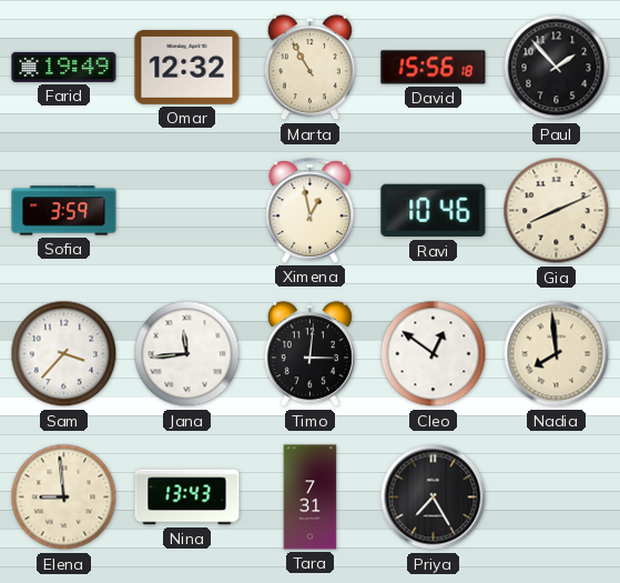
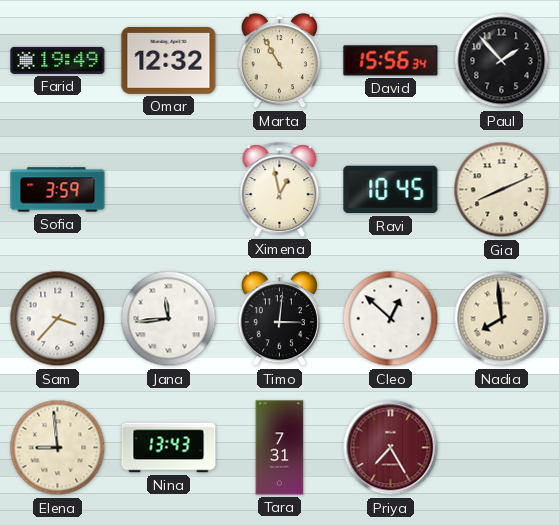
David: 15:56:18 -> 15:56:34
Ravi: 10:46 -> 10:45
Cleo: 12:51 -> 12:52
Priya dial: black -> burgundy
